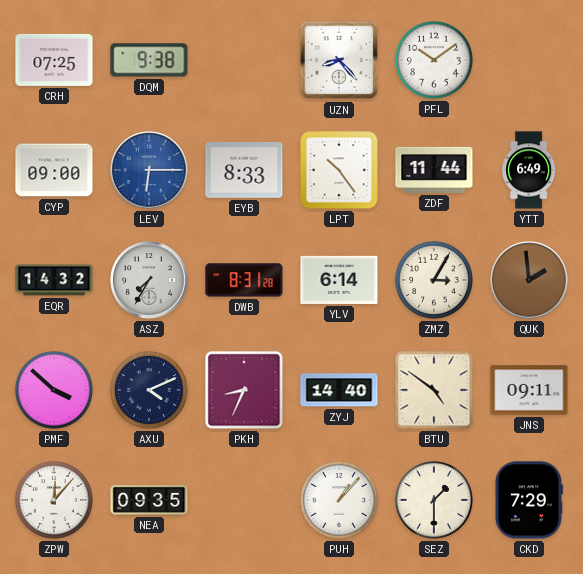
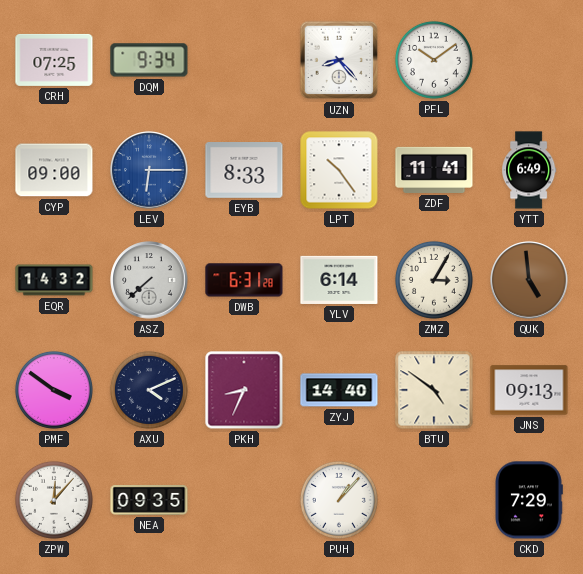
DQM: 9:38 -> 9:34
ZDF: 11:44 -> 11:41
ASZ: 7:35 -> 7:38
DWB: 8:31 -> 6:31
QUK: 1:59 -> 4:59
PMF: 3:52 -> 3:51
JNS: 09:11 -> 09:13
SEZ: 1:30 -> none
